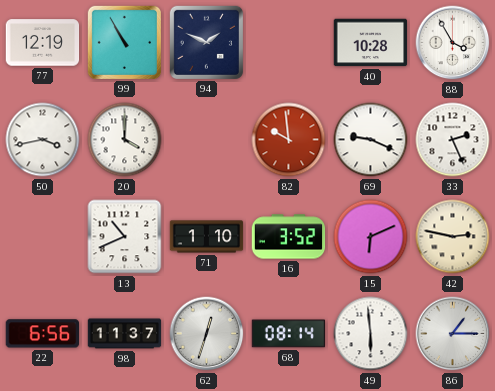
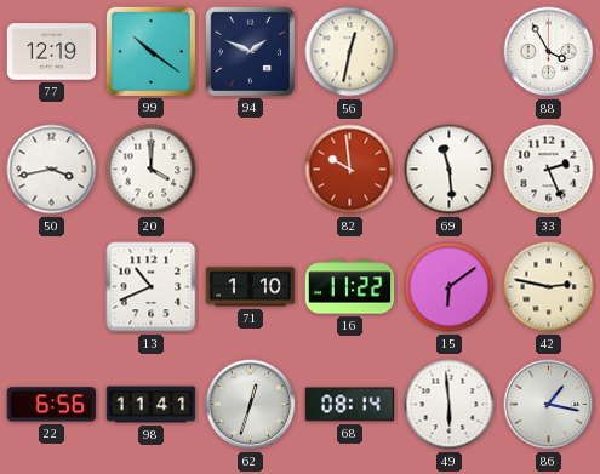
99: 10:55 -> 10:21
56: none -> 12:32
40: 10:28 -> none
69: 9:19 -> 11:29
16: 3:52 -> 11:22
15: 6:11 -> 6:09
98: 11:37 -> 11:41
86: 1:15 -> 1:17
